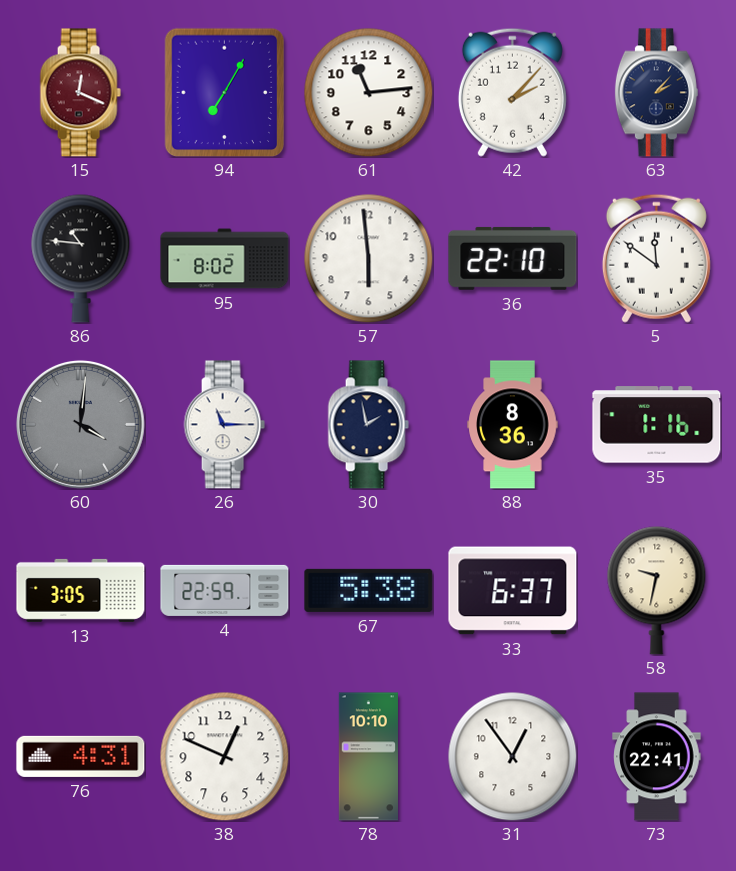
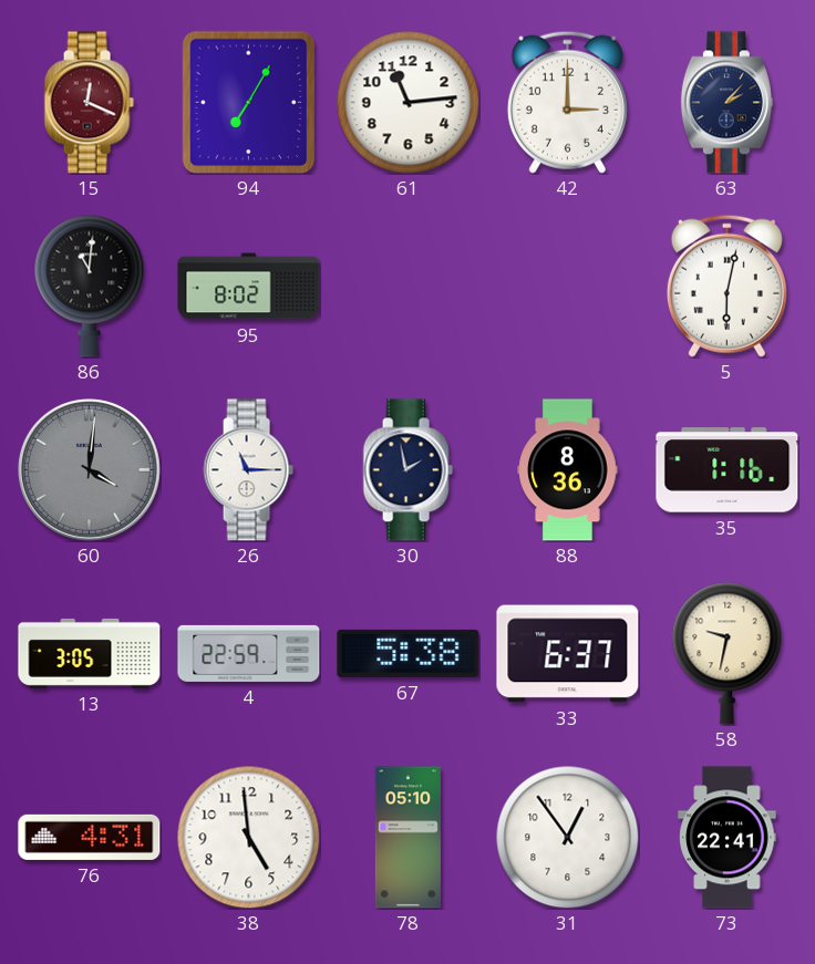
42: 2:07 -> 3:00
86: 10:46 -> 11:01
57: 5:59 -> none
36: 22:10 -> none
5: 11:51 -> 6:02
38: 12:49 -> 4:59
78: 10:10 -> 05:10
